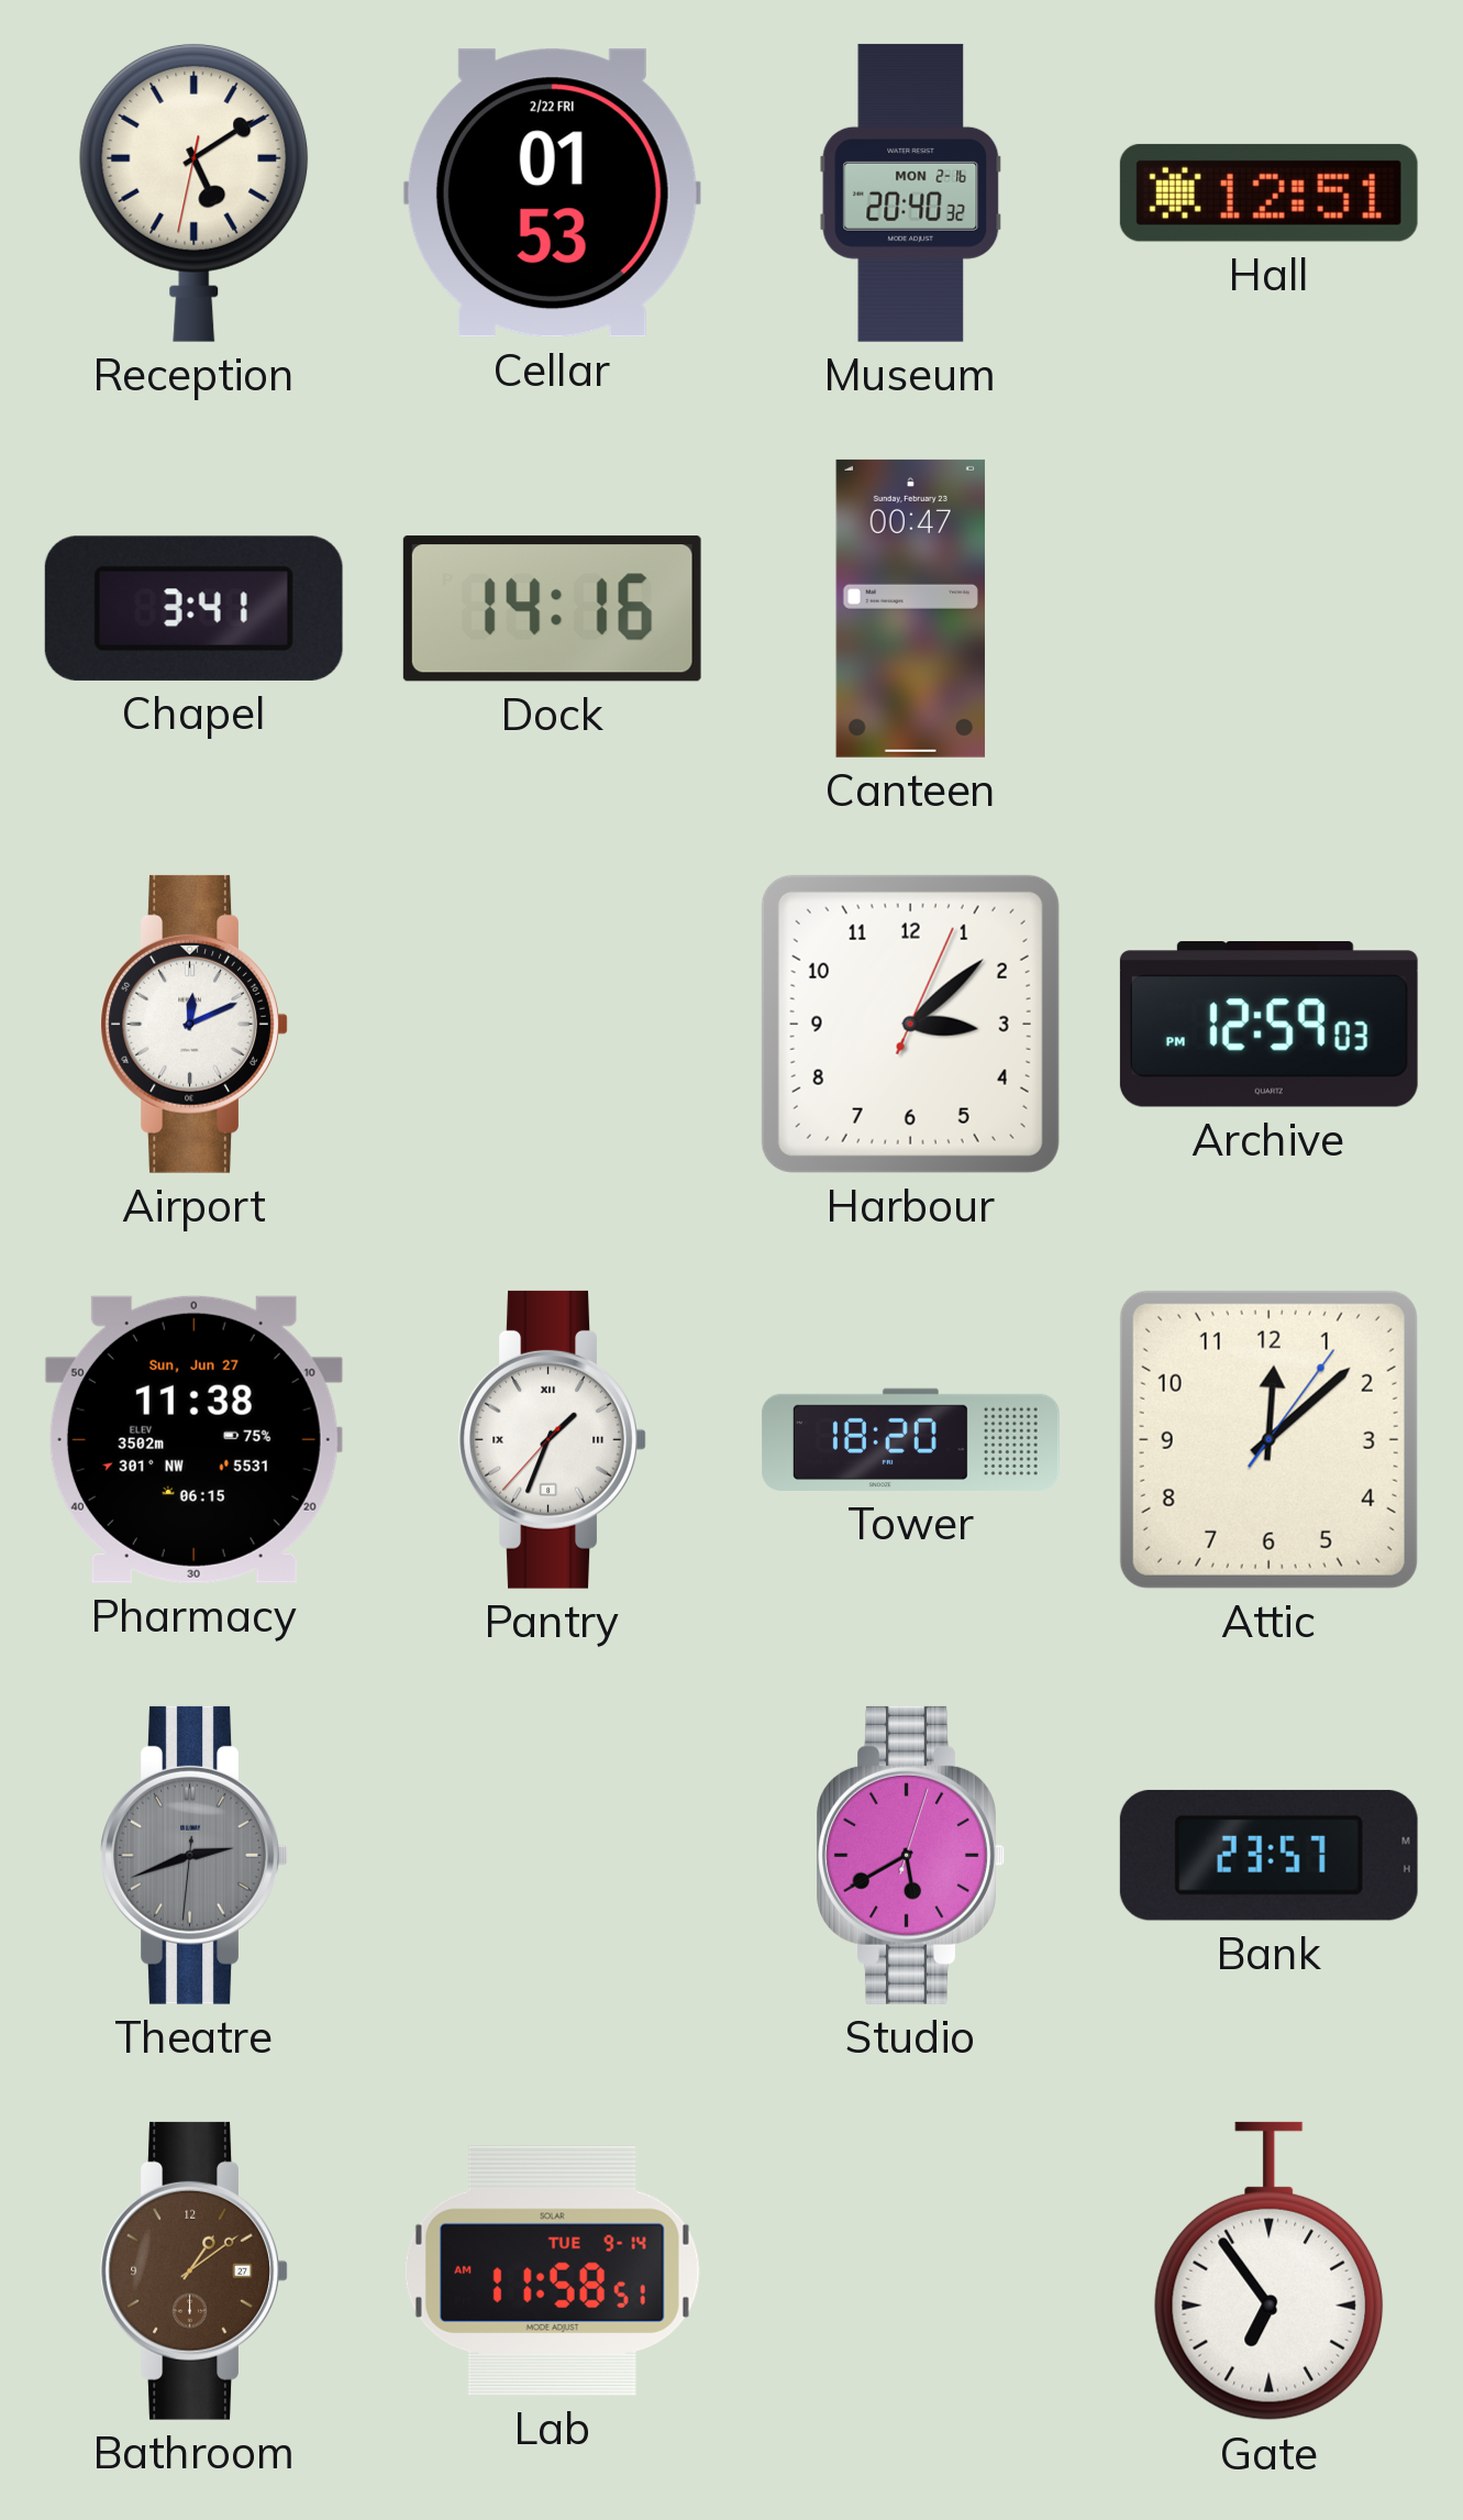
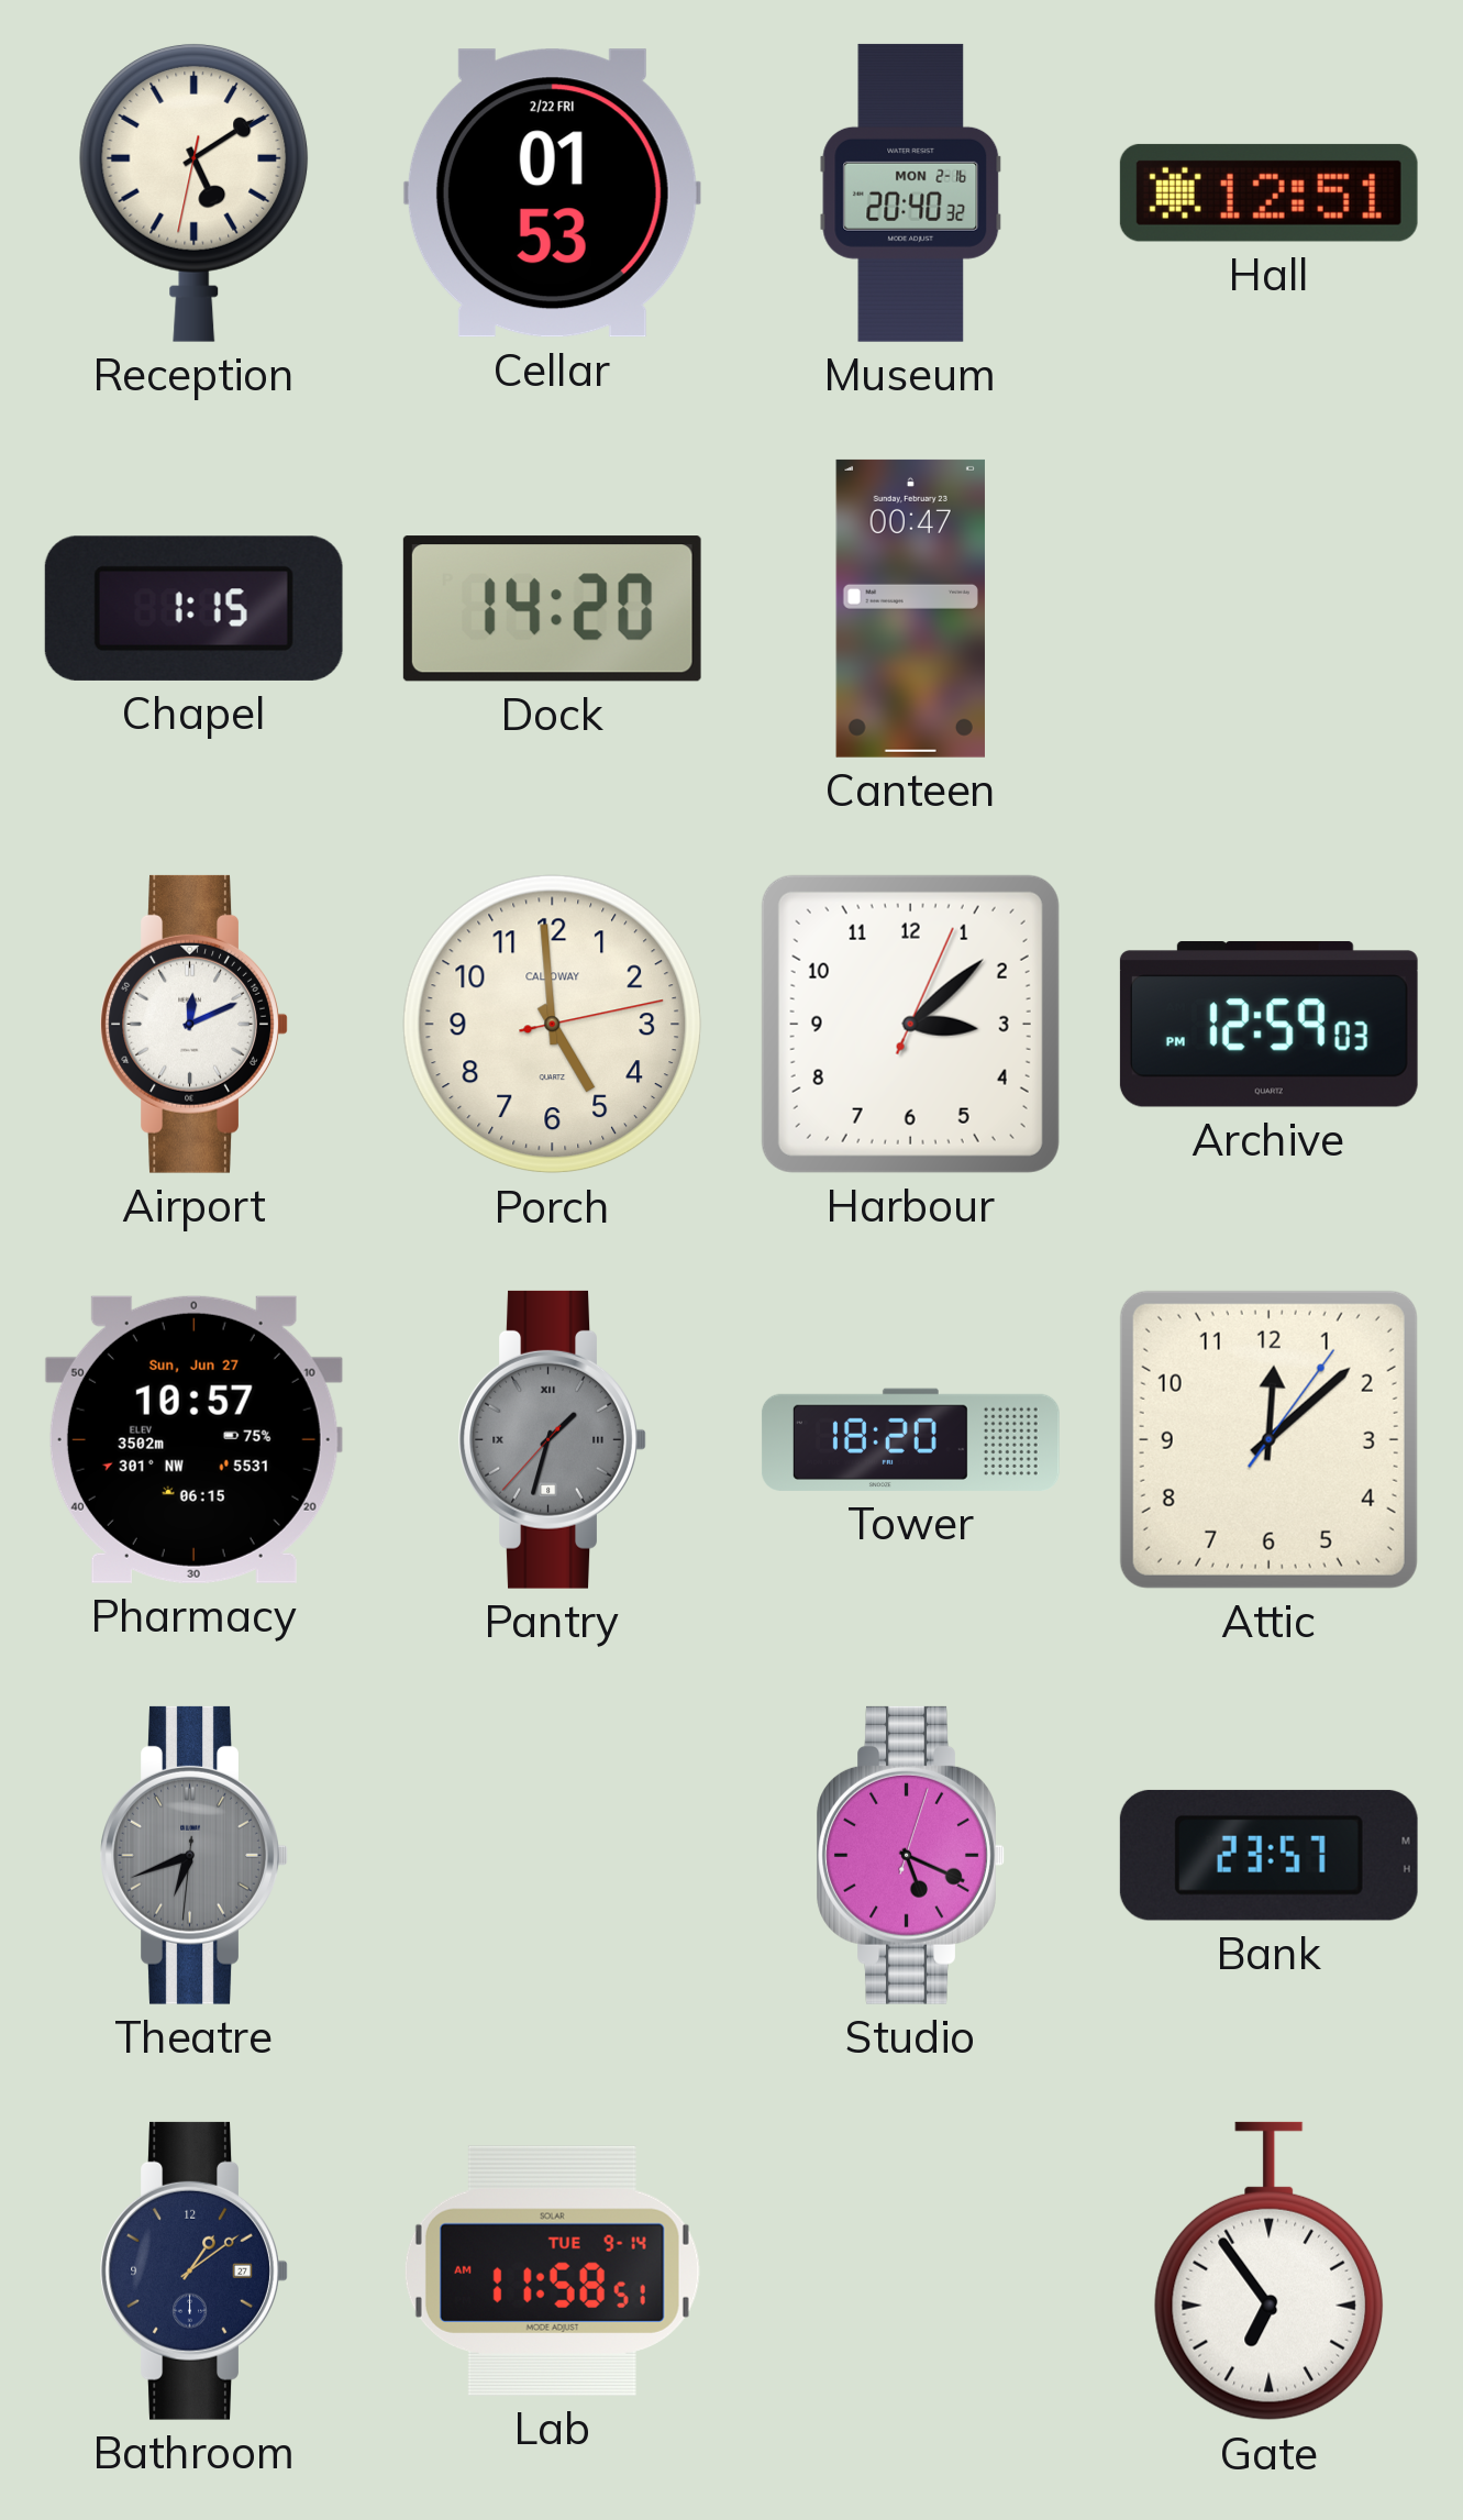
Chapel: 3:41 -> 1:15
Dock: 14:16 -> 14:20
Porch: none -> 4:59
Pharmacy: 11:38 -> 10:57
Pantry: 1:33 -> 1:32
Pantry dial: white -> grey
Theatre: 2:41 -> 6:41
Studio: 5:40 -> 5:19
Bathroom dial: brown -> navy
